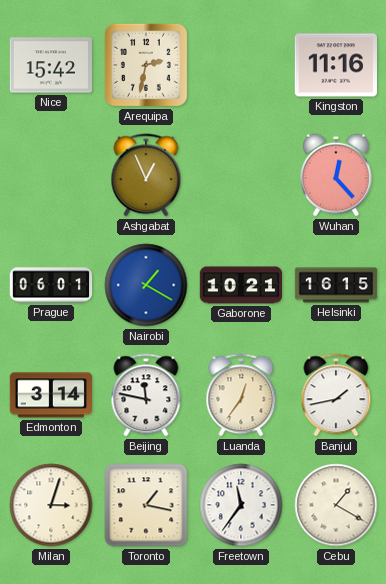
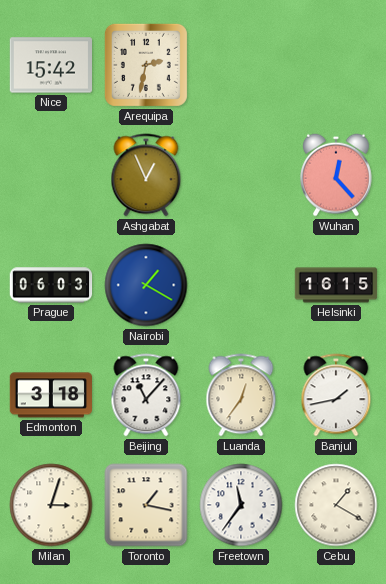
Kingston: 11:16 -> none
Prague: 06:01 -> 06:03
Gaborone: 10:21 -> none
Edmonton: 3:14 -> 3:18
Beijing: 11:47 -> 11:07
